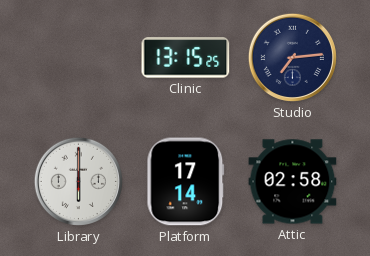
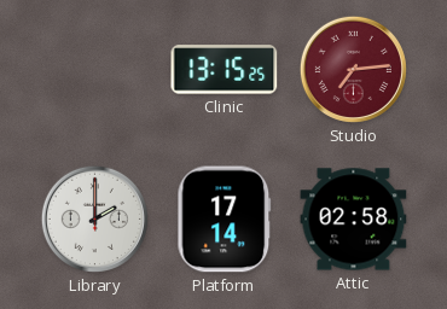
Studio dial: navy -> burgundy
Library: 6:00 -> 2:00
